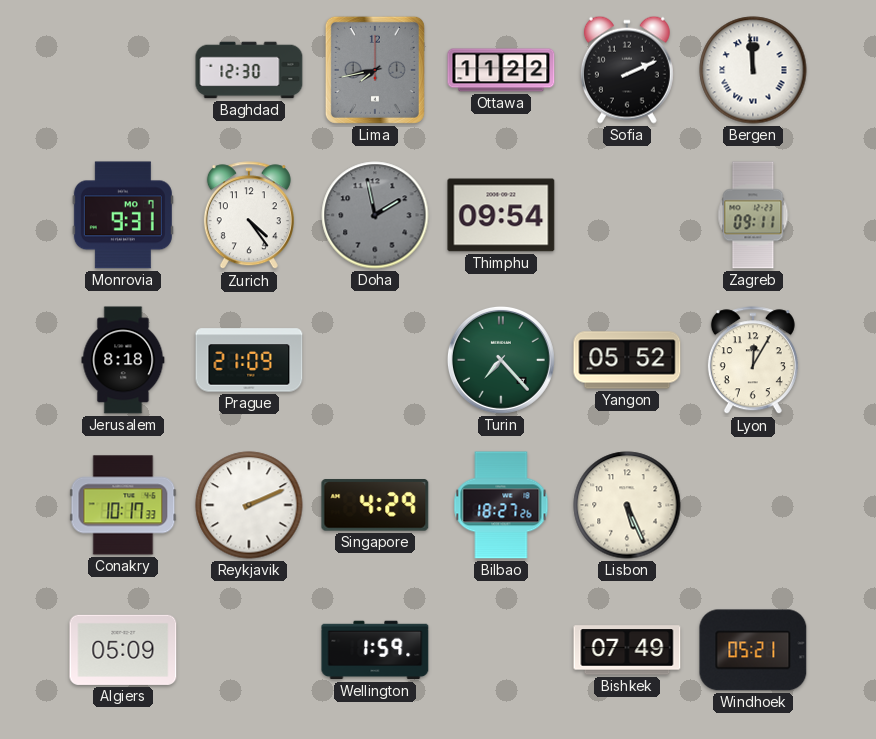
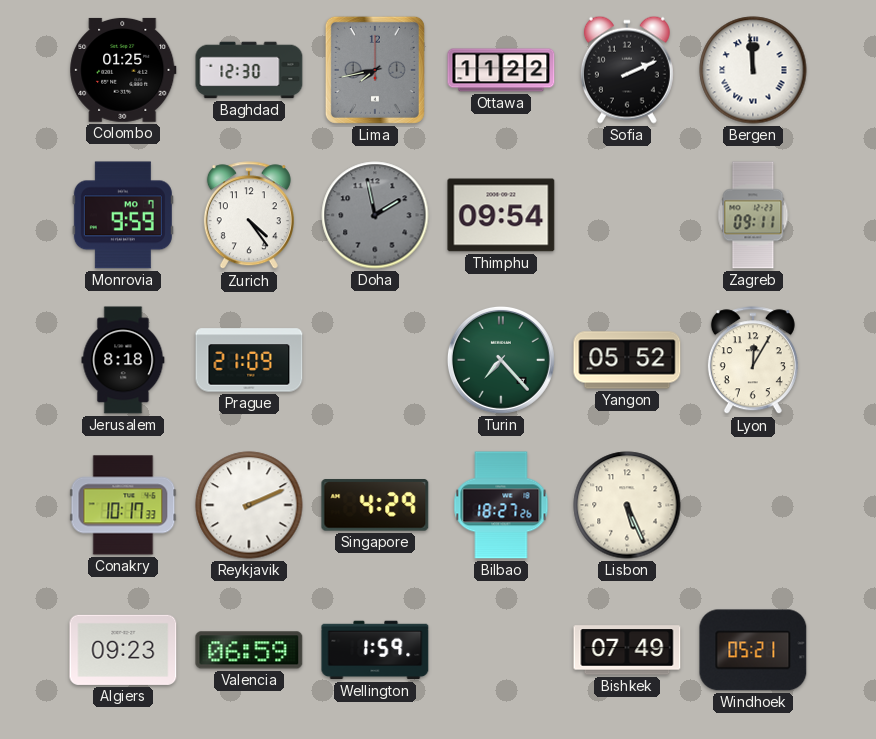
Colombo: none -> 01:25
Monrovia: 9:31 -> 9:59
Algiers: 05:09 -> 09:23
Valencia: none -> 06:59
